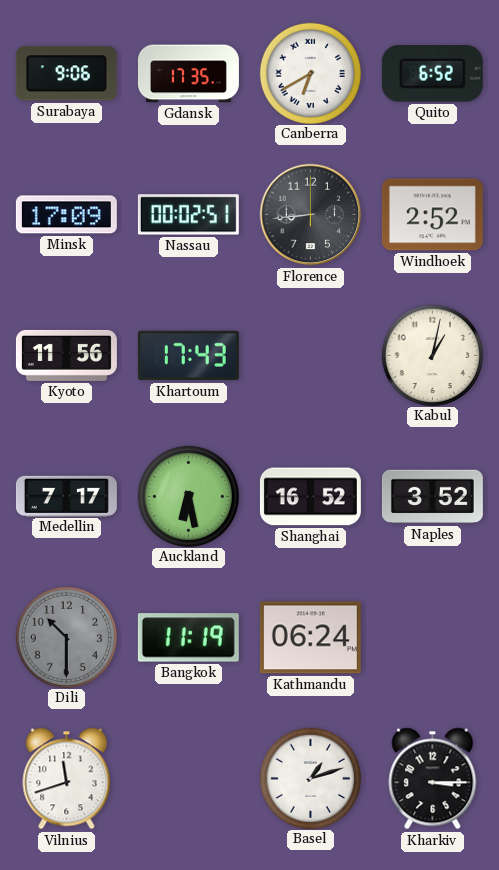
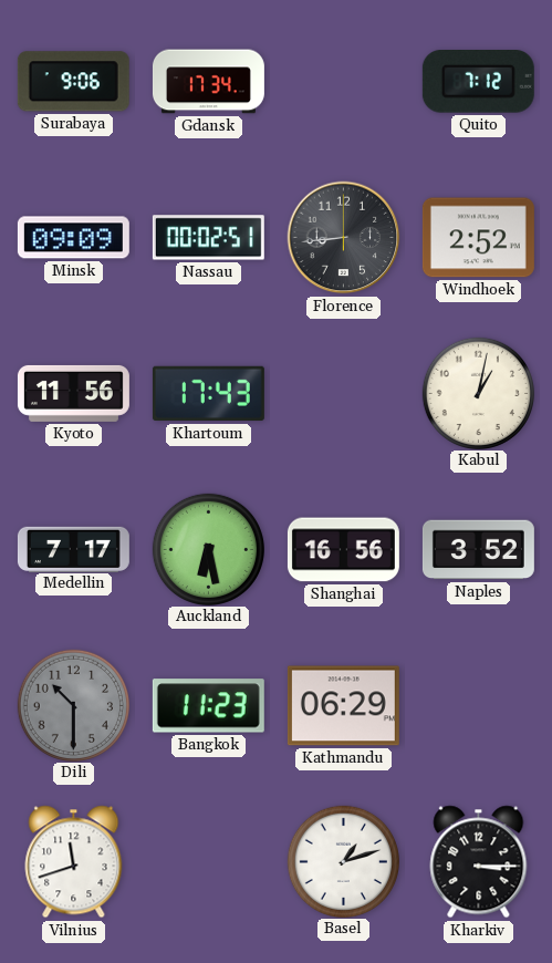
Gdansk: 17:35 -> 17:34
Canberra: 6:40 -> none
Quito: 6:52 -> 7:12
Minsk: 17:09 -> 09:09
Shanghai: 16:52 -> 16:56
Bangkok: 11:19 -> 11:23
Kathmandu: 06:24 -> 06:29
